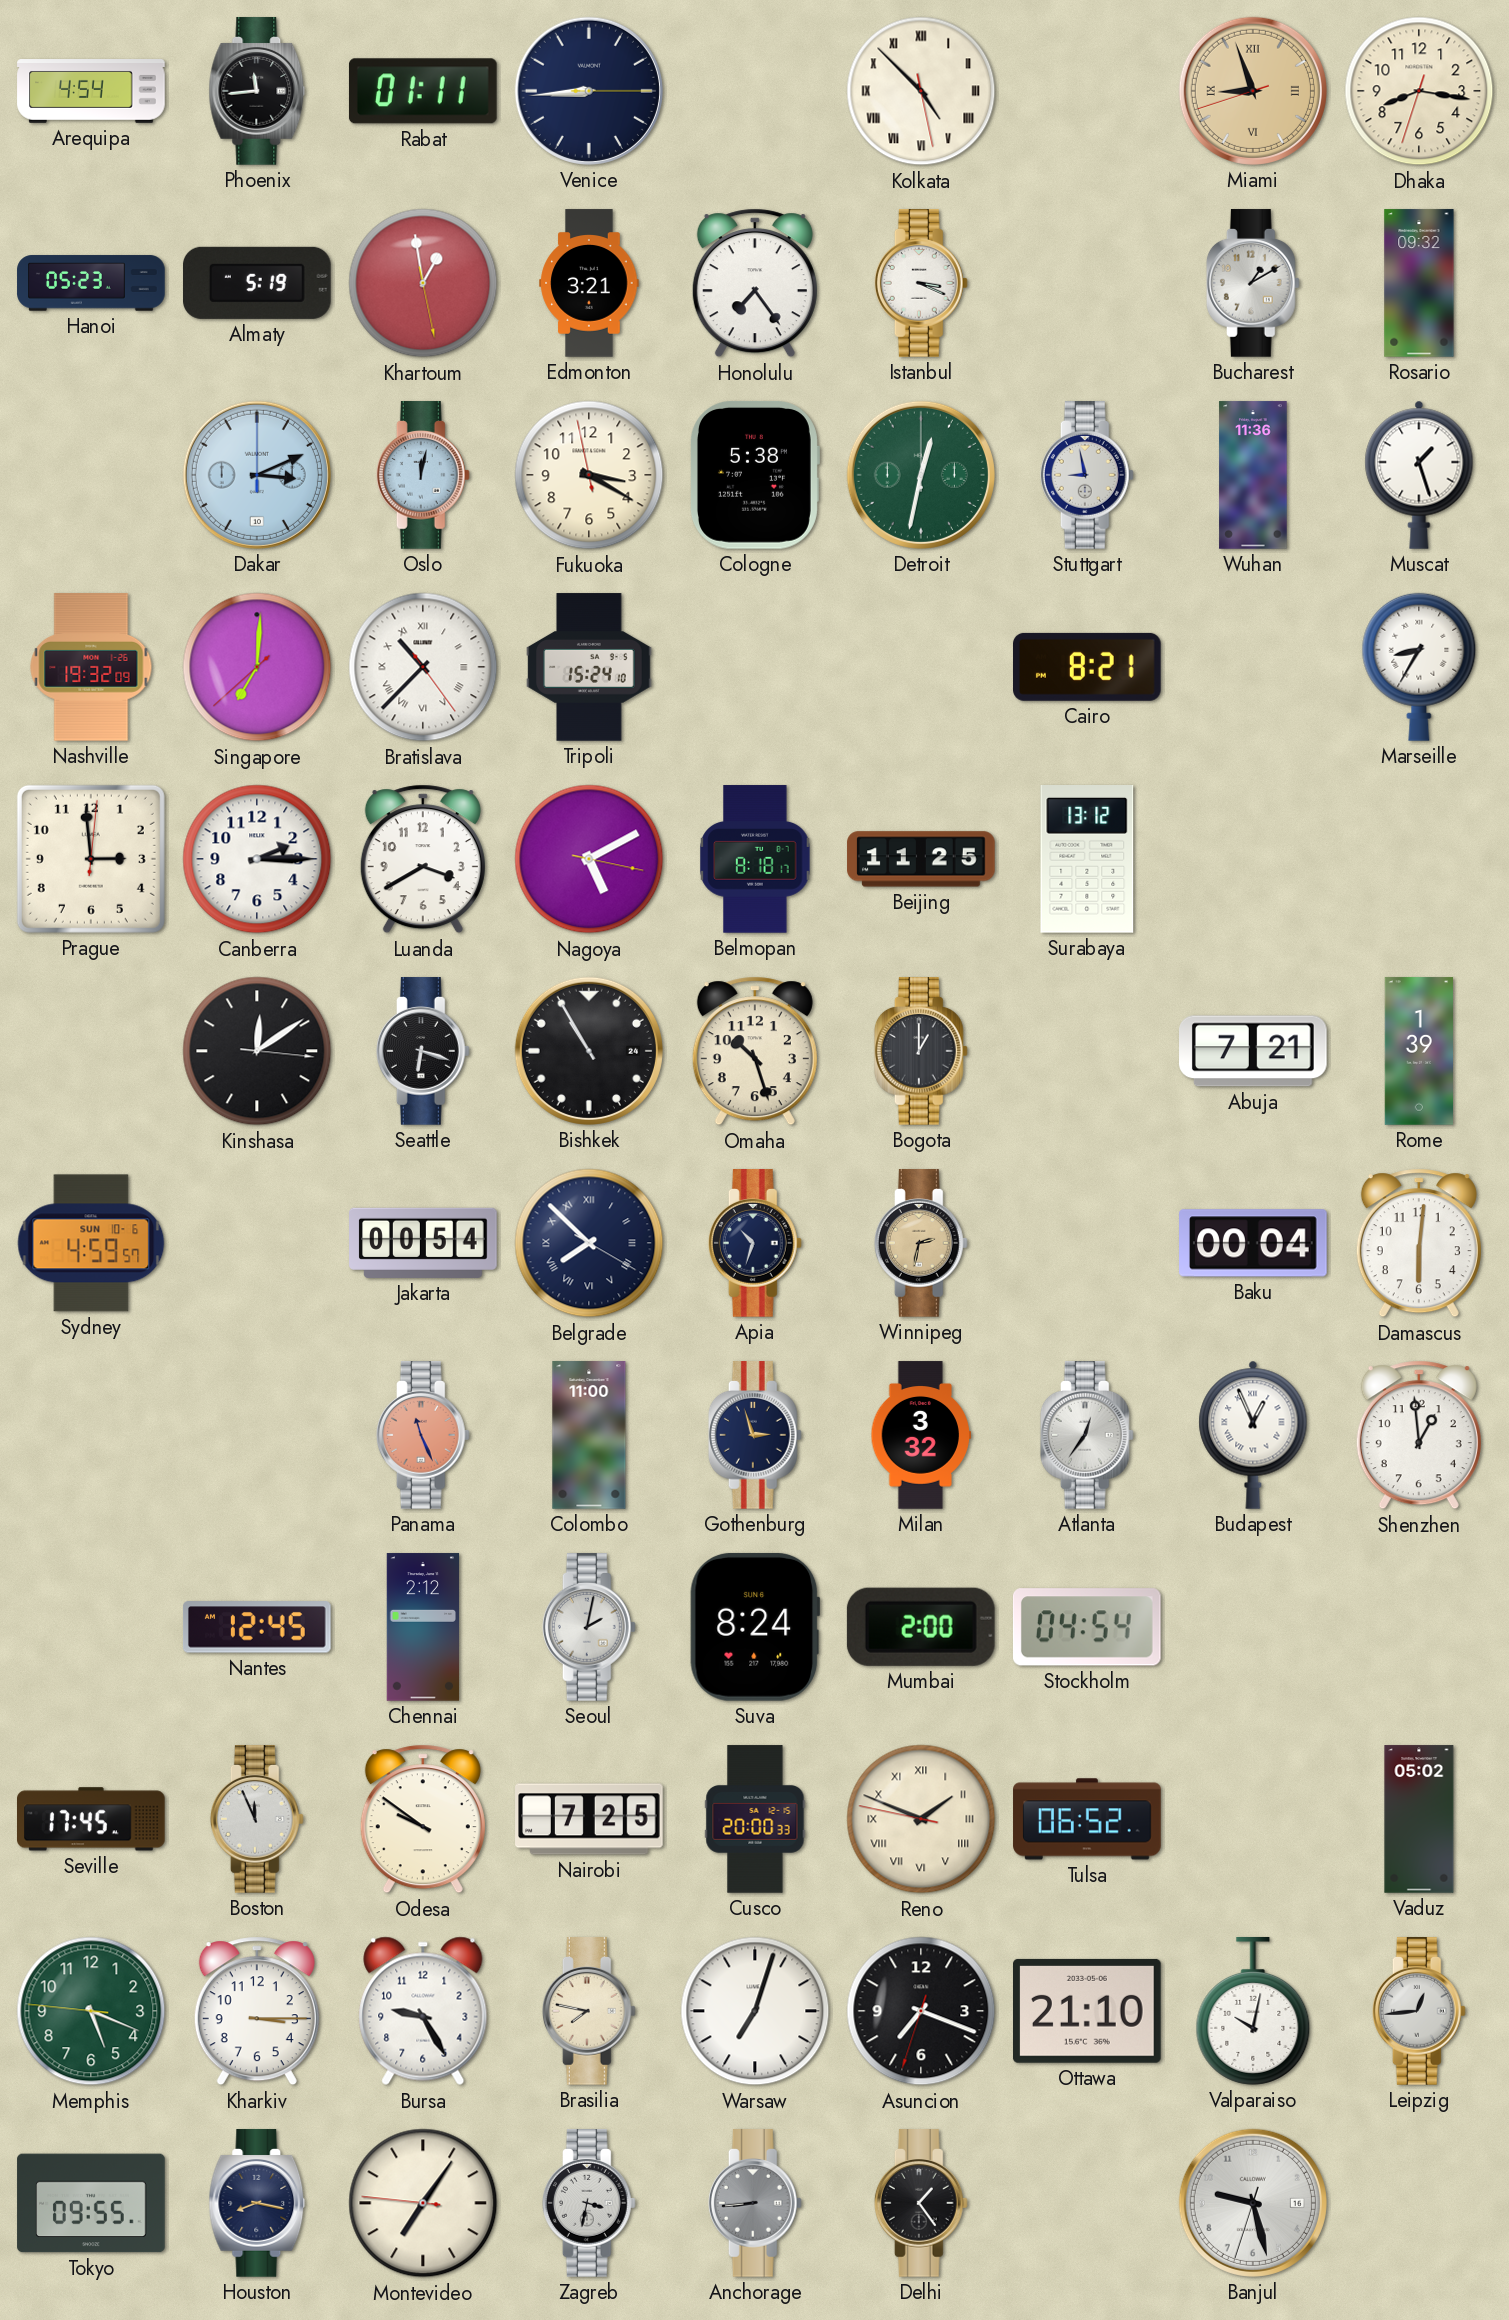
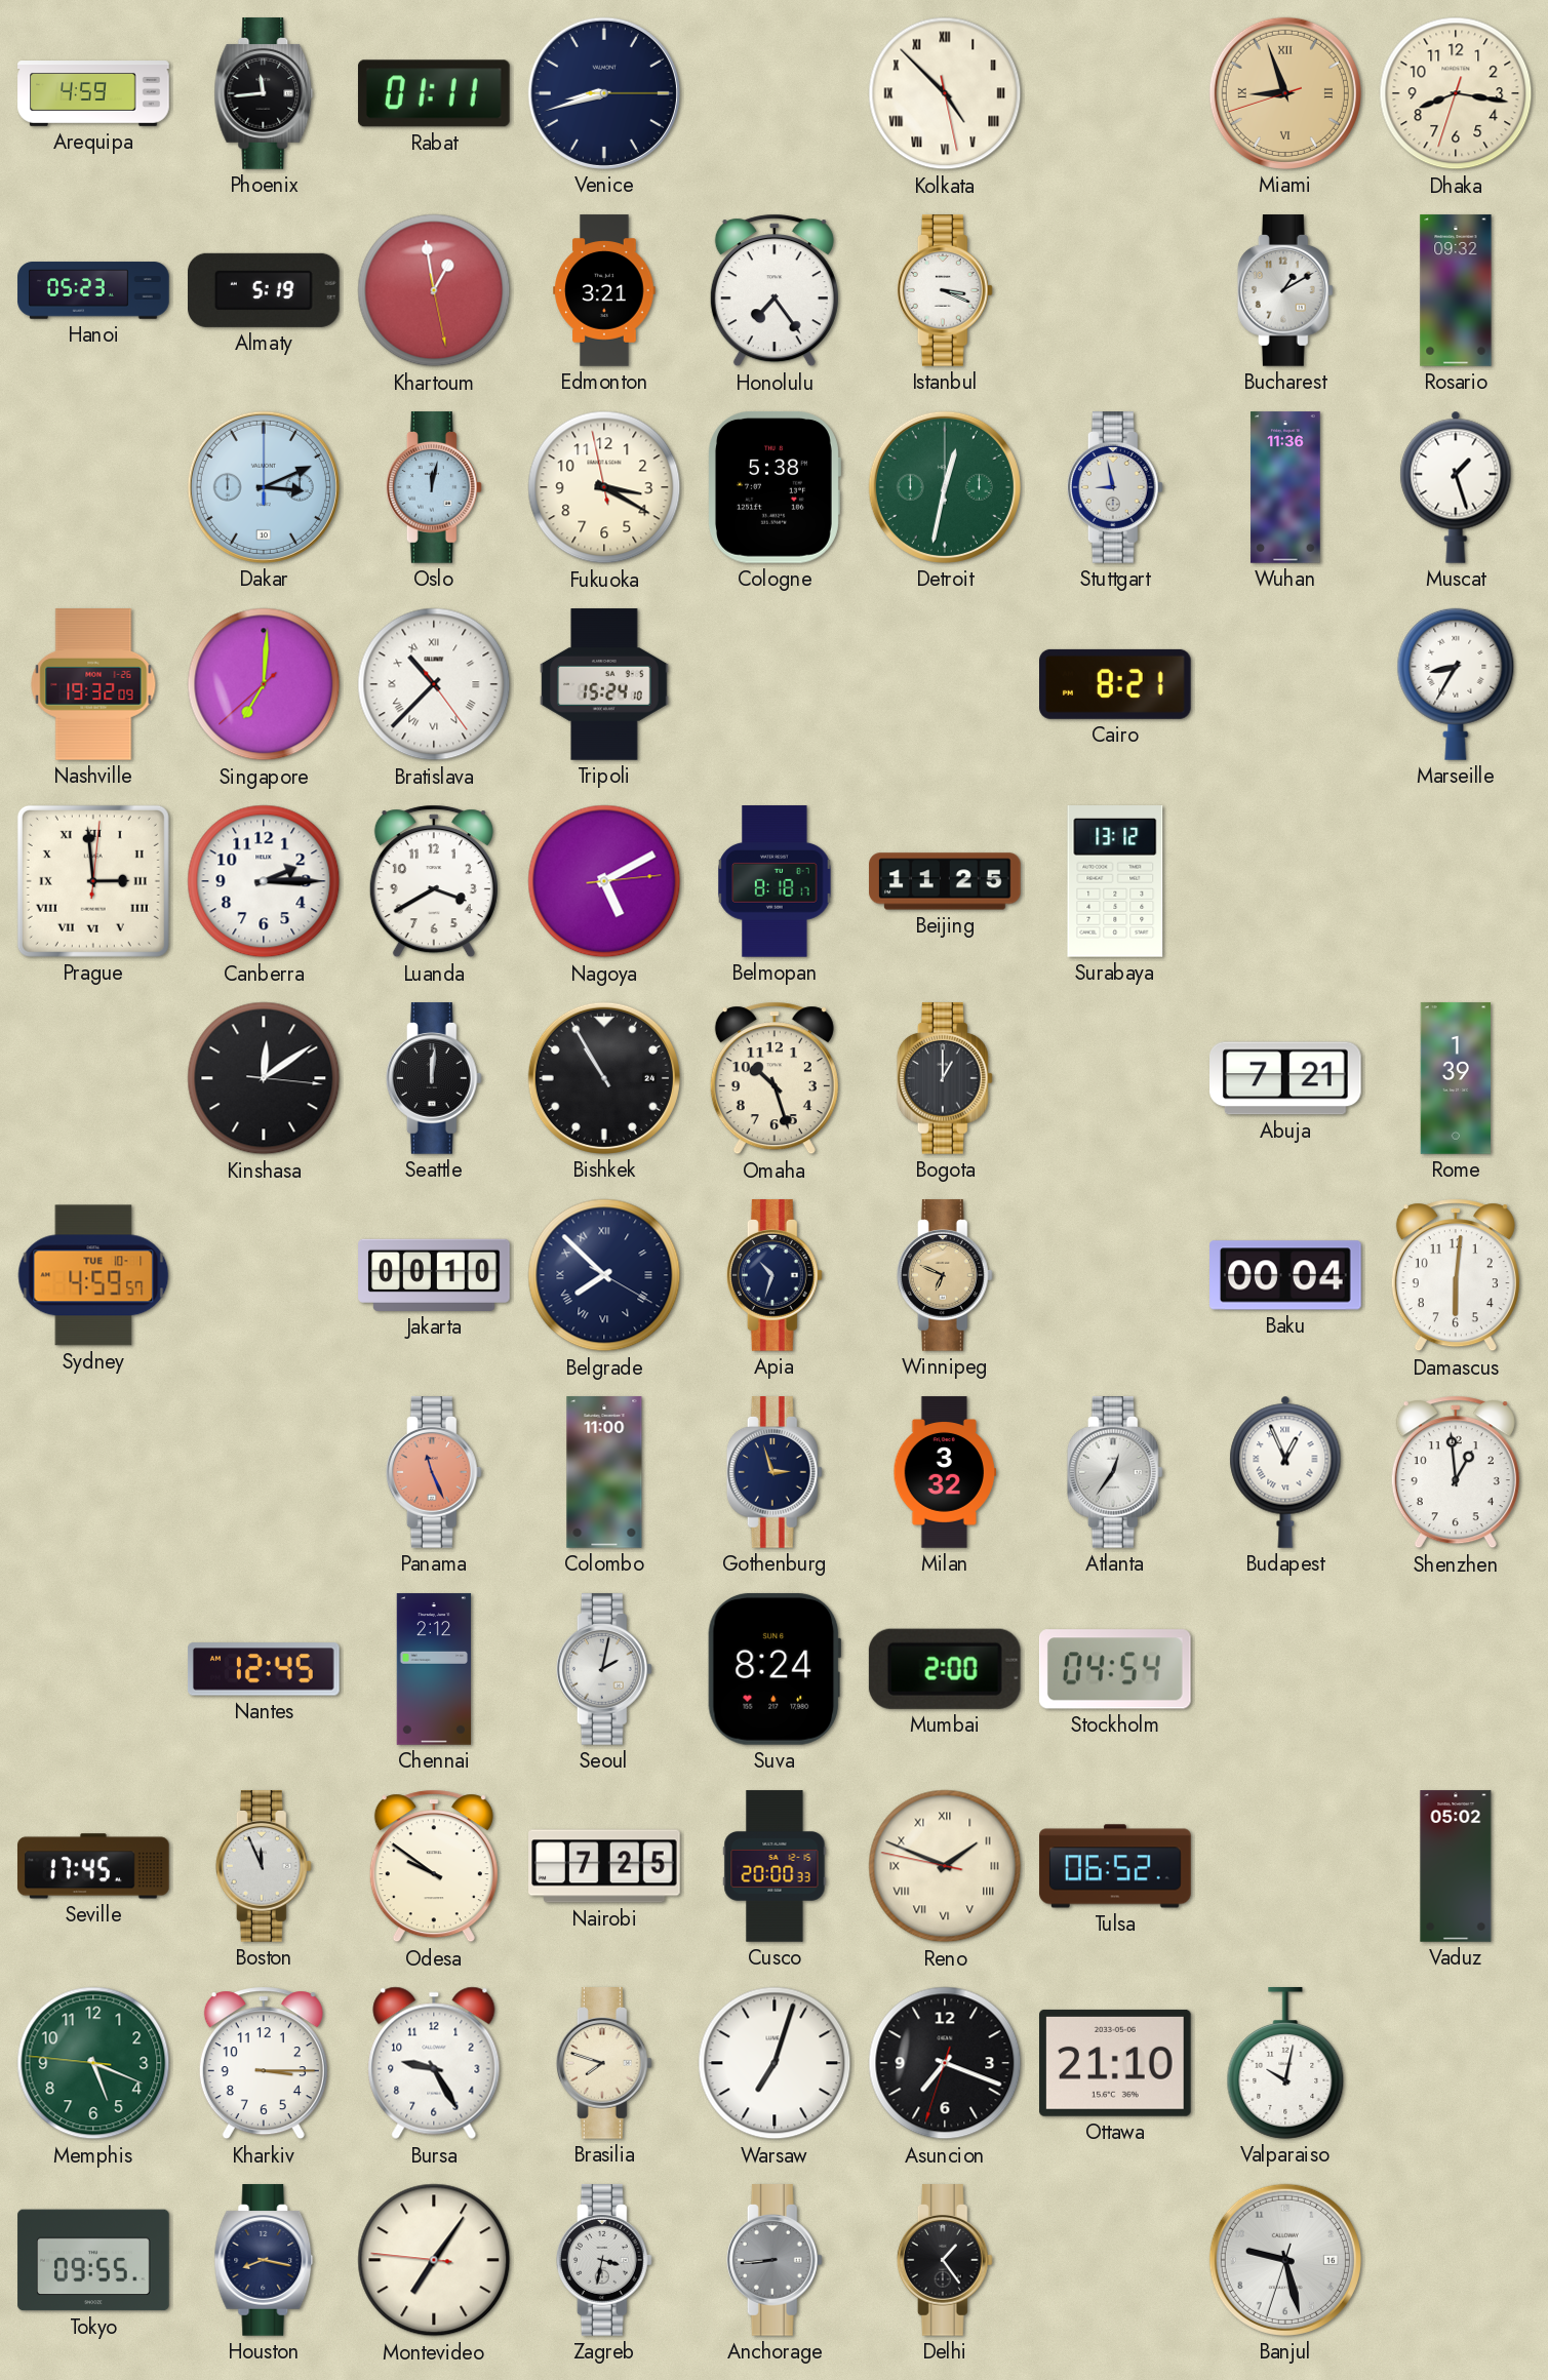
Arequipa: 4:54 -> 4:59
Venice: 8:44 -> 8:42
Prague numerals: Arabic -> Roman
Nagoya: 5:10:17 -> 5:10:14
Seattle: 6:18 -> 12:01
Sydney date: SUN 10-6 -> TUE 10-1
Jakarta: 00:54 -> 00:10
Winnipeg: 2:32 -> 6:49
Brasilia: 7:47 -> 7:48
Leipzig: 12:44 -> none
